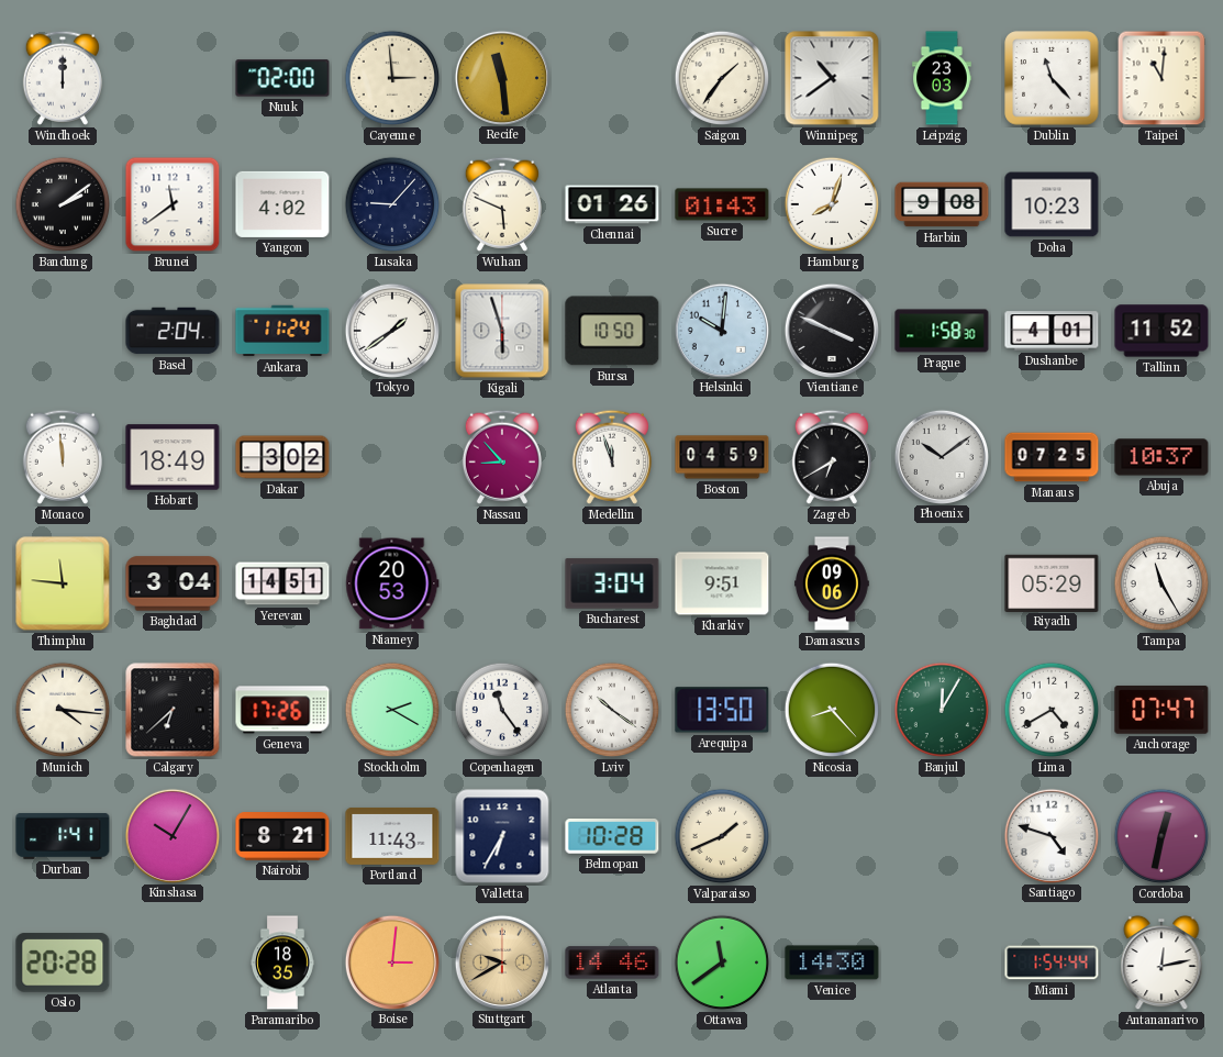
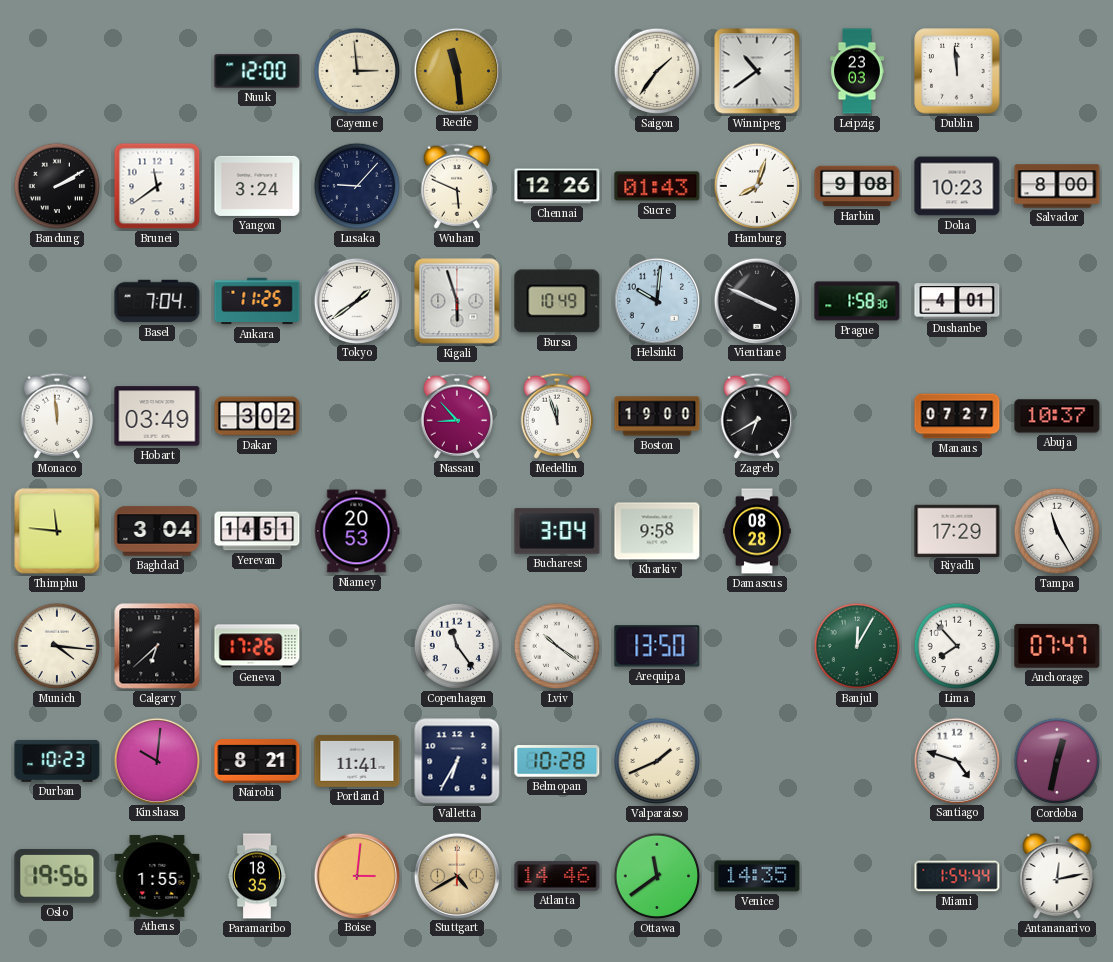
Windhoek: 12:00 -> none
Nuuk: 02:00 -> 12:00
Dublin: 11:23 -> 11:59
Taipei: 11:01 -> none
Bandung: 2:09 -> 2:10
Yangon: 4:02 -> 3:24
Chennai: 01:26 -> 12:26
Salvador: none -> 8:00
Basel: 2:04 -> 7:04
Ankara: 11:24 -> 11:25
Bursa: 10:50 -> 10:49
Tallinn: 11:52 -> none
Hobart: 18:49 -> 03:49
Boston: 04:59 -> 19:00
Phoenix: 10:09 -> none
Manaus: 07:25 -> 07:27
Kharkiv: 9:51 -> 9:58
Damascus: 09:06 -> 08:28
Riyadh: 05:29 -> 17:29
Stockholm: 2:20 -> none
Nicosia: 8:23 -> none
Lima: 4:40 -> 7:53
Durban: 1:41 -> 10:23
Kinshasa: 10:05 -> 10:01
Portland: 11:43 -> 11:41
Oslo: 20:28 -> 19:56
Athens: none -> 1:55
Stuttgart: 9:40 -> 4:40
Venice: 14:30 -> 14:35
